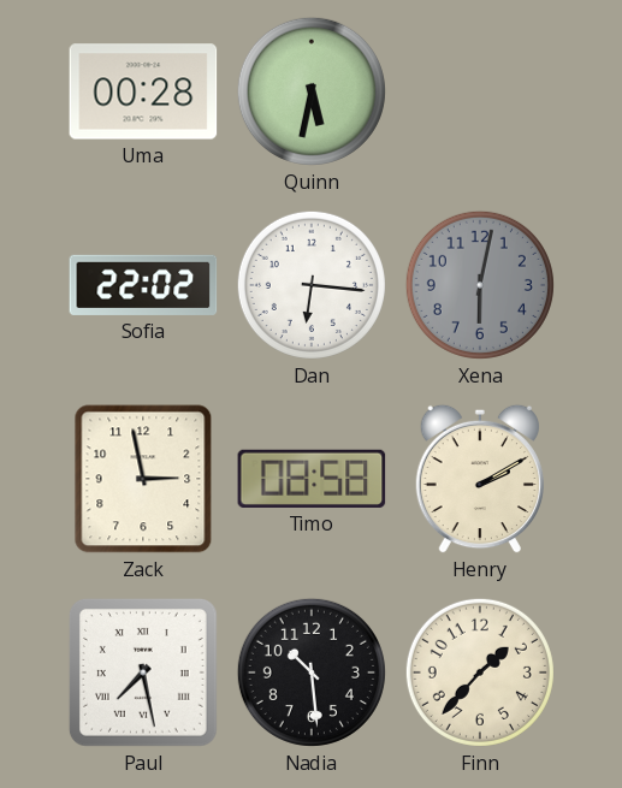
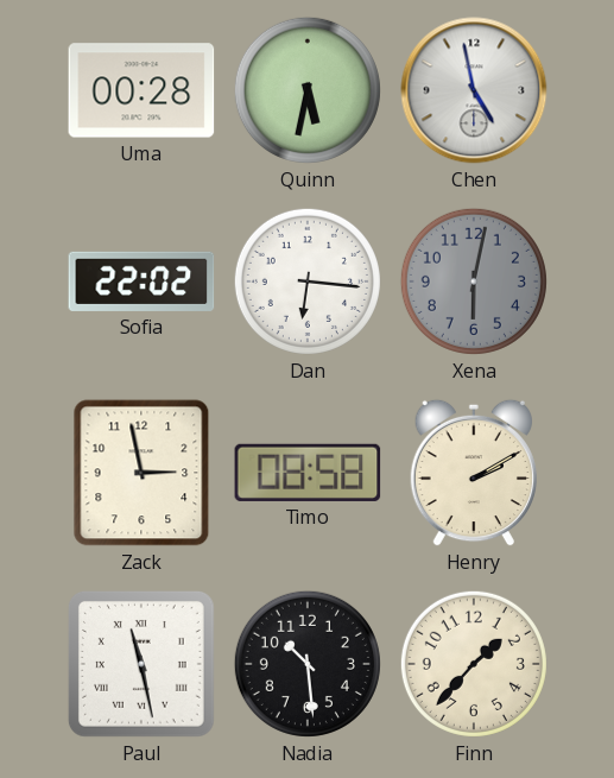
Chen: none -> 4:58
Paul: 7:28 -> 11:28
